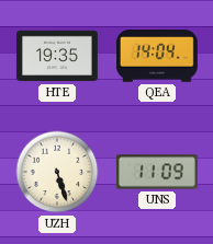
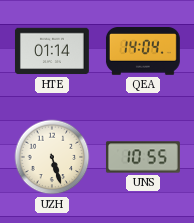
HTE: 19:35 -> 01:14
UNS: 11:09 -> 10:55
